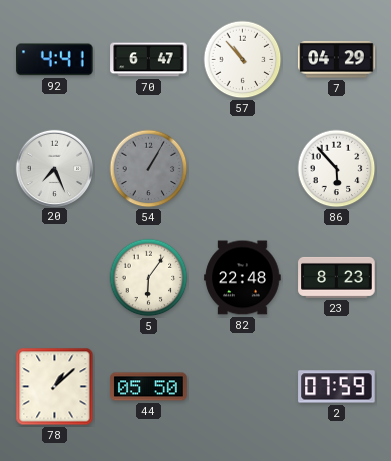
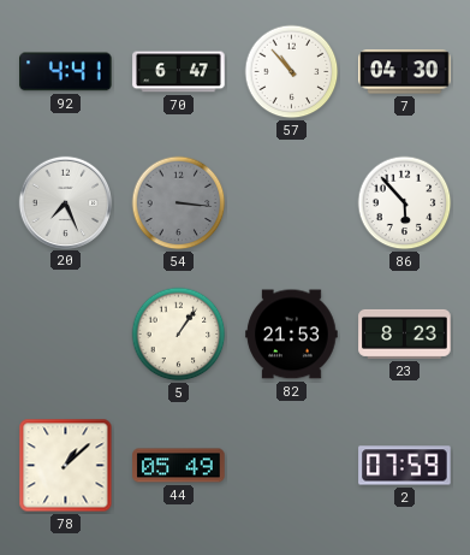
7: 04:29 -> 04:30
54: 1:05 -> 3:16
5: 6:06 -> 1:06
82: 22:48 -> 21:53
44: 05:50 -> 05:49
